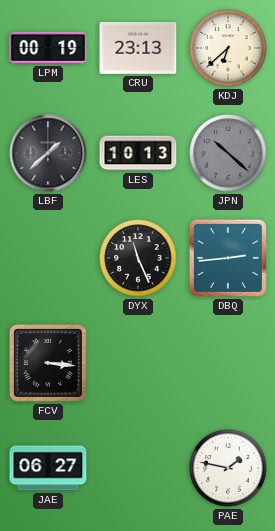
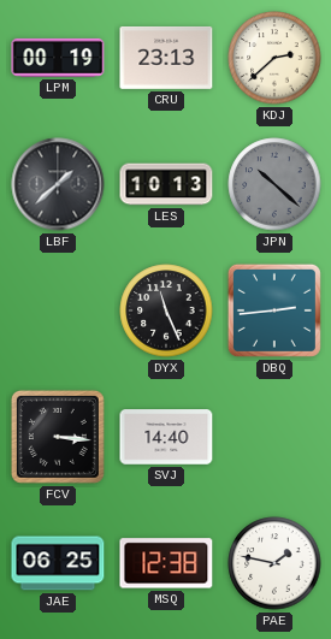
KDJ: 6:38 -> 2:38
SVJ: none -> 14:40
JAE: 06:27 -> 06:25
MSQ: none -> 12:38
